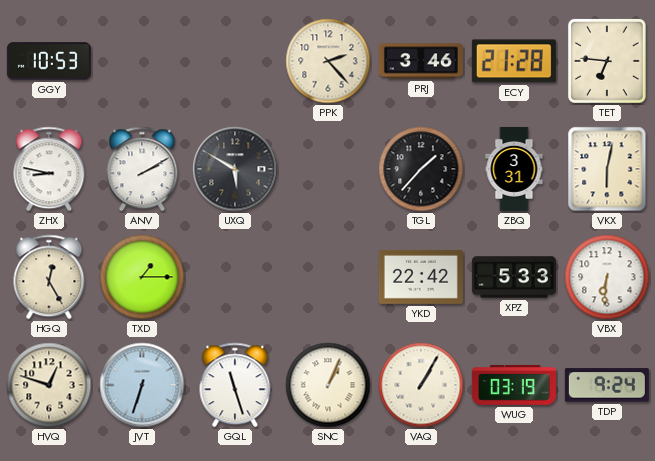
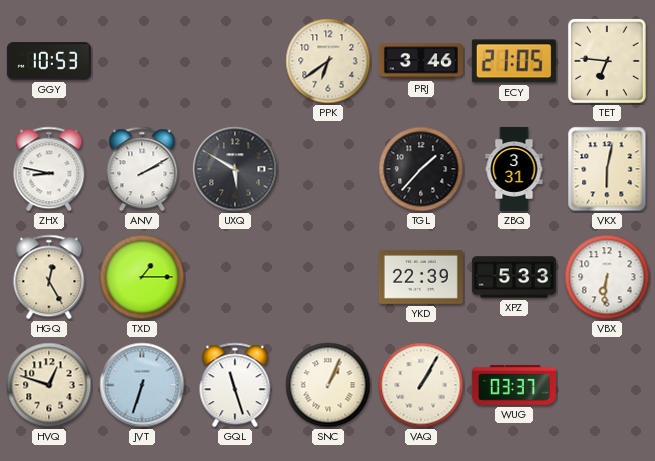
PPK: 2:23 -> 6:39
ECY: 21:28 -> 21:05
YKD: 22:42 -> 22:39
WUG: 03:19 -> 03:37
TDP: 9:24 -> none
